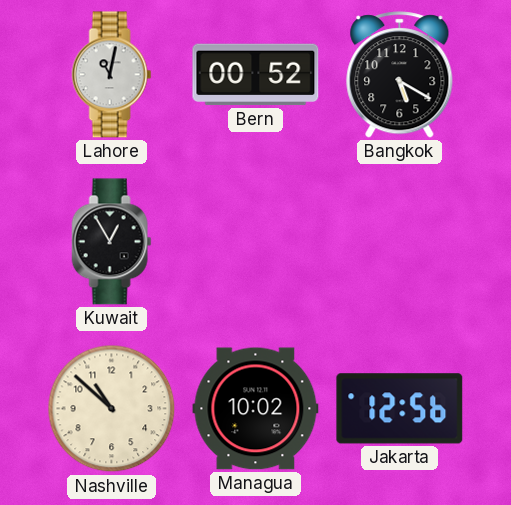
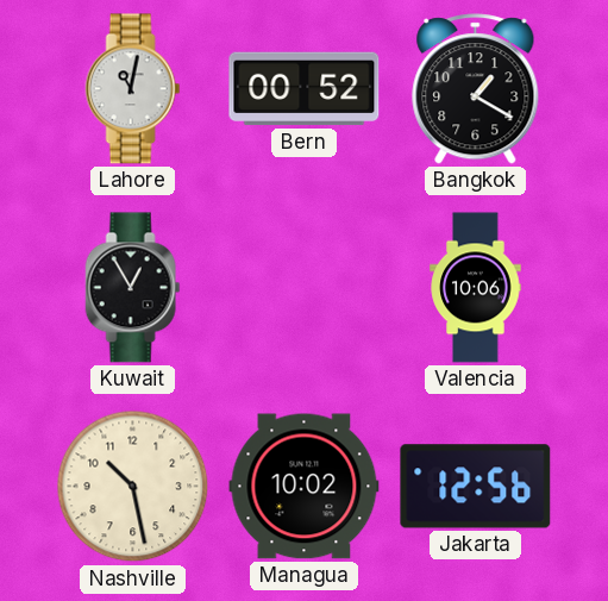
Bangkok: 5:20 -> 1:20
Valencia: none -> 10:06
Nashville: 10:52 -> 10:28
